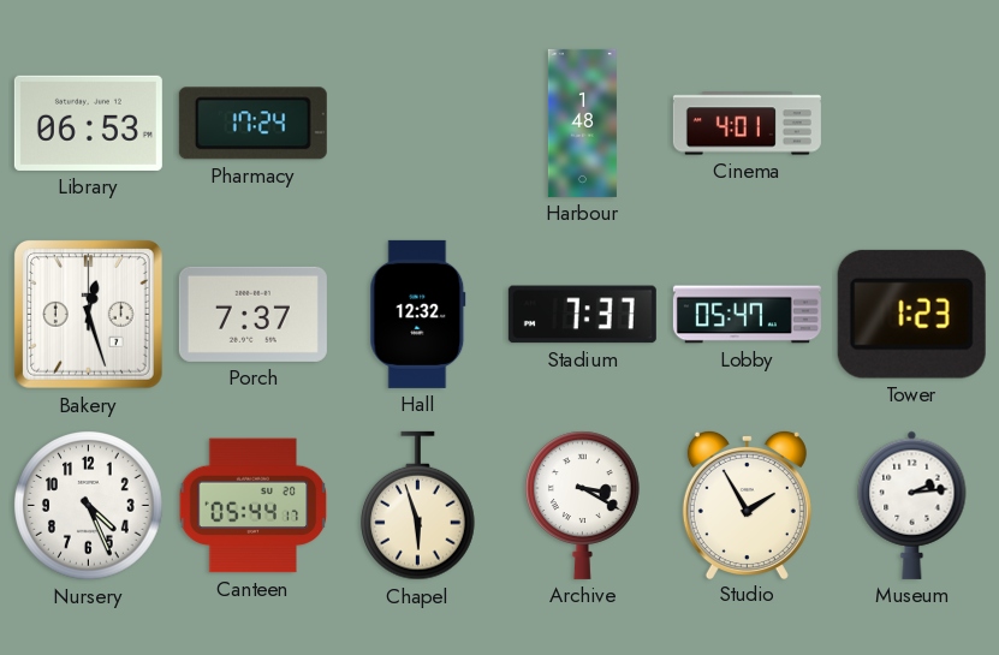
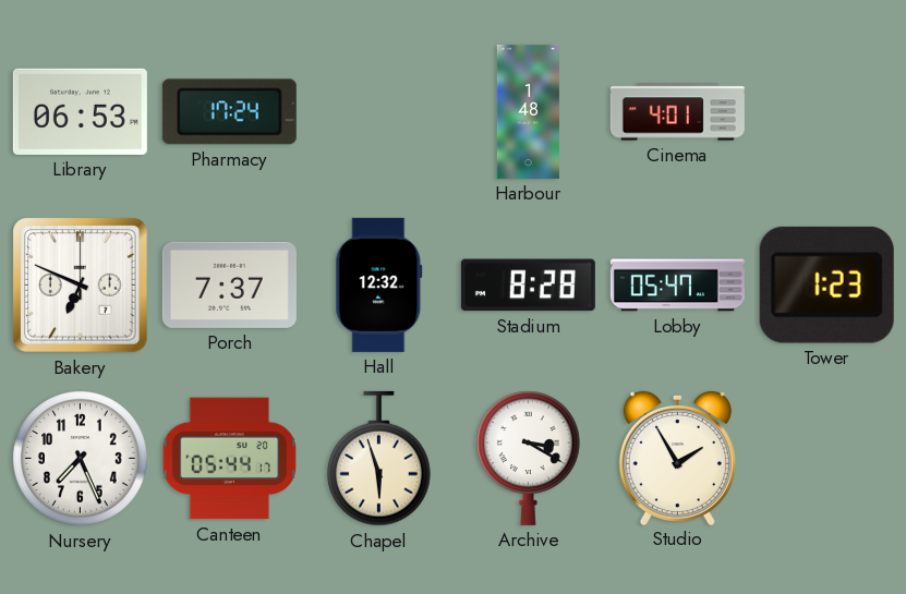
Bakery: 12:27 -> 6:49
Stadium: 7:37 -> 8:28
Nursery: 4:26 -> 7:26
Museum: 2:14 -> none
